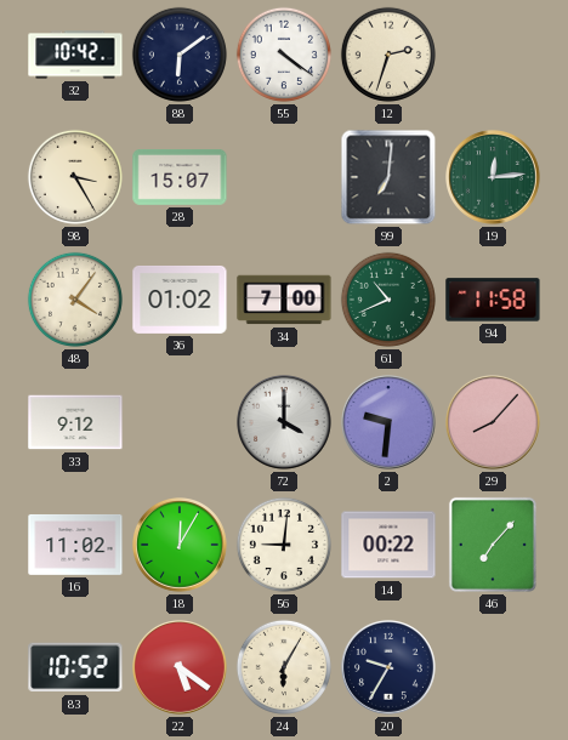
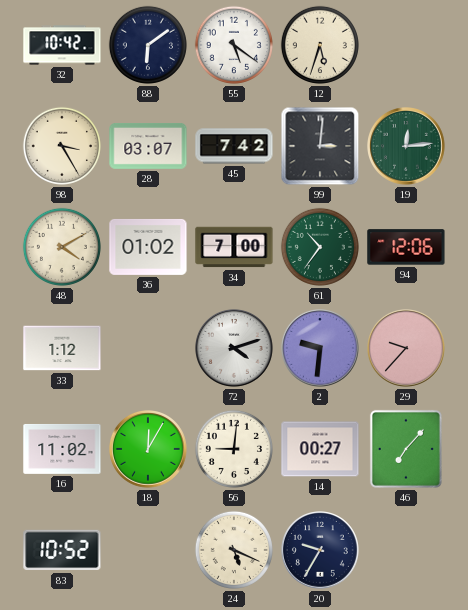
55: 4:21 -> 5:21
12: 2:33 -> 5:33
28: 15:07 -> 03:07
45: none -> 7:42
99: 7:01 -> 3:01
48: 4:06 -> 4:10
61: 10:41 -> 10:36
94: 11:58 -> 12:06
33: 9:12 -> 1:12
72: 4:00 -> 4:12
29: 8:07 -> 9:37
14: 00:22 -> 00:27
22: 5:21 -> none
24: 6:05 -> 5:19
